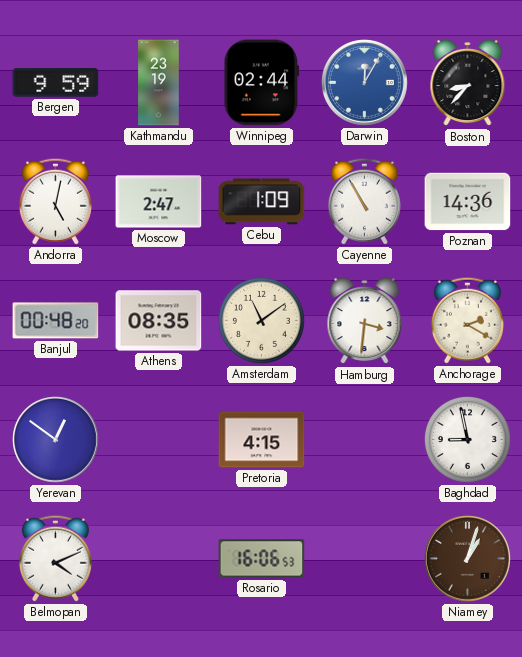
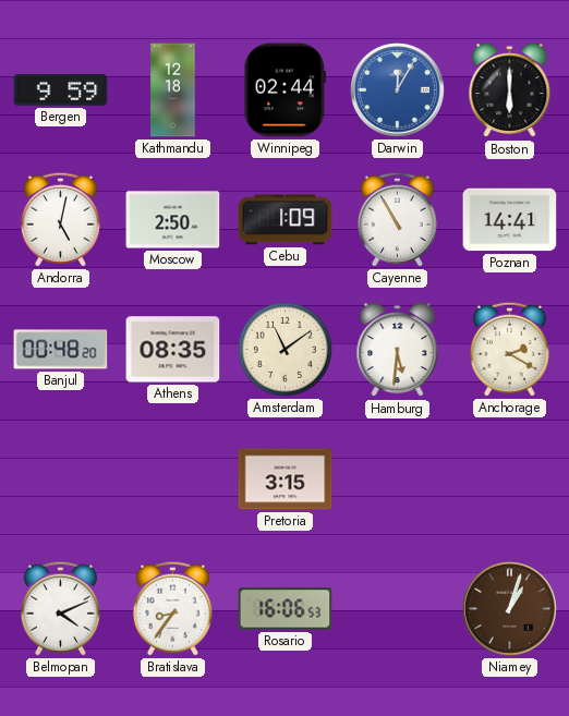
Kathmandu: 23:19 -> 12:18
Boston: 8:37 -> 6:00
Moscow: 2:47 -> 2:50
Poznan: 14:36 -> 14:41
Hamburg: 3:31 -> 5:31
Yerevan: 12:51 -> none
Pretoria: 4:15 -> 3:15
Baghdad: 8:58 -> none
Bratislava: none -> 8:36
